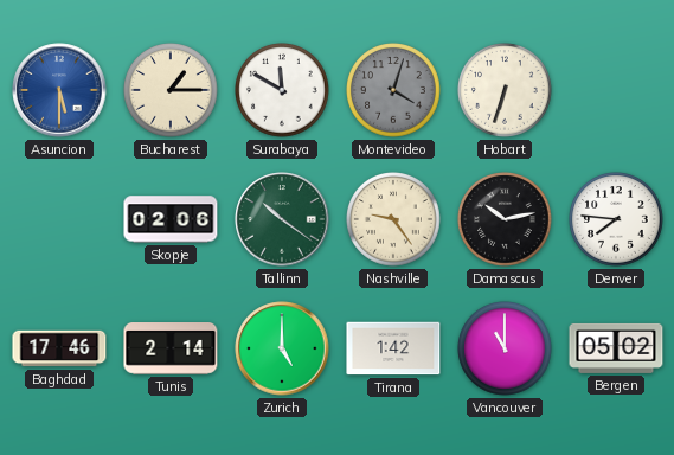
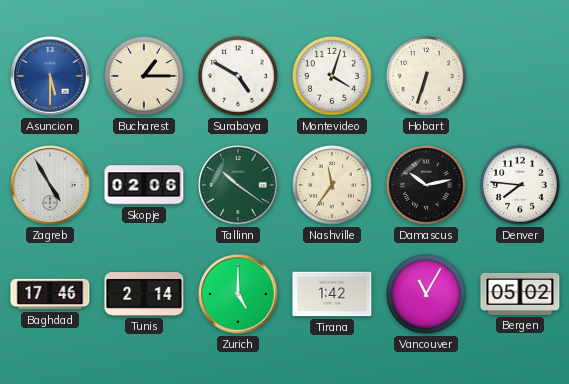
Surabaya: 11:50 -> 4:50
Montevideo dial: grey -> white
Zagreb: none -> 4:55
Nashville: 9:24 -> 11:36
Vancouver: 11:00 -> 11:05
